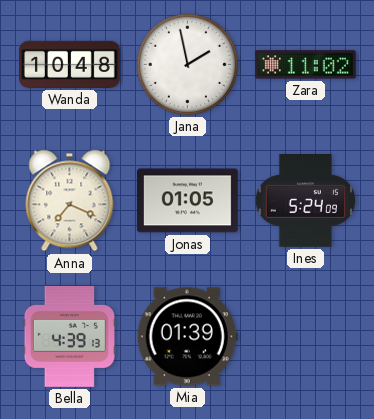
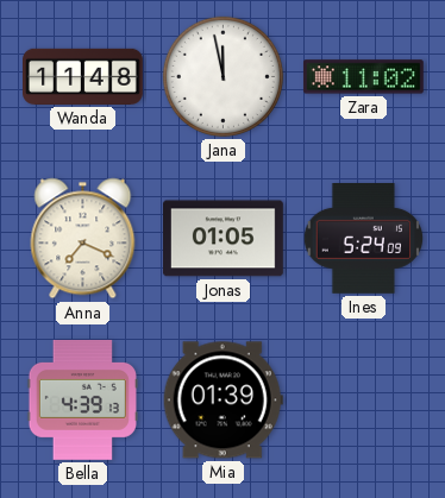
Wanda: 10:48 -> 11:48
Jana: 1:58 -> 11:58
